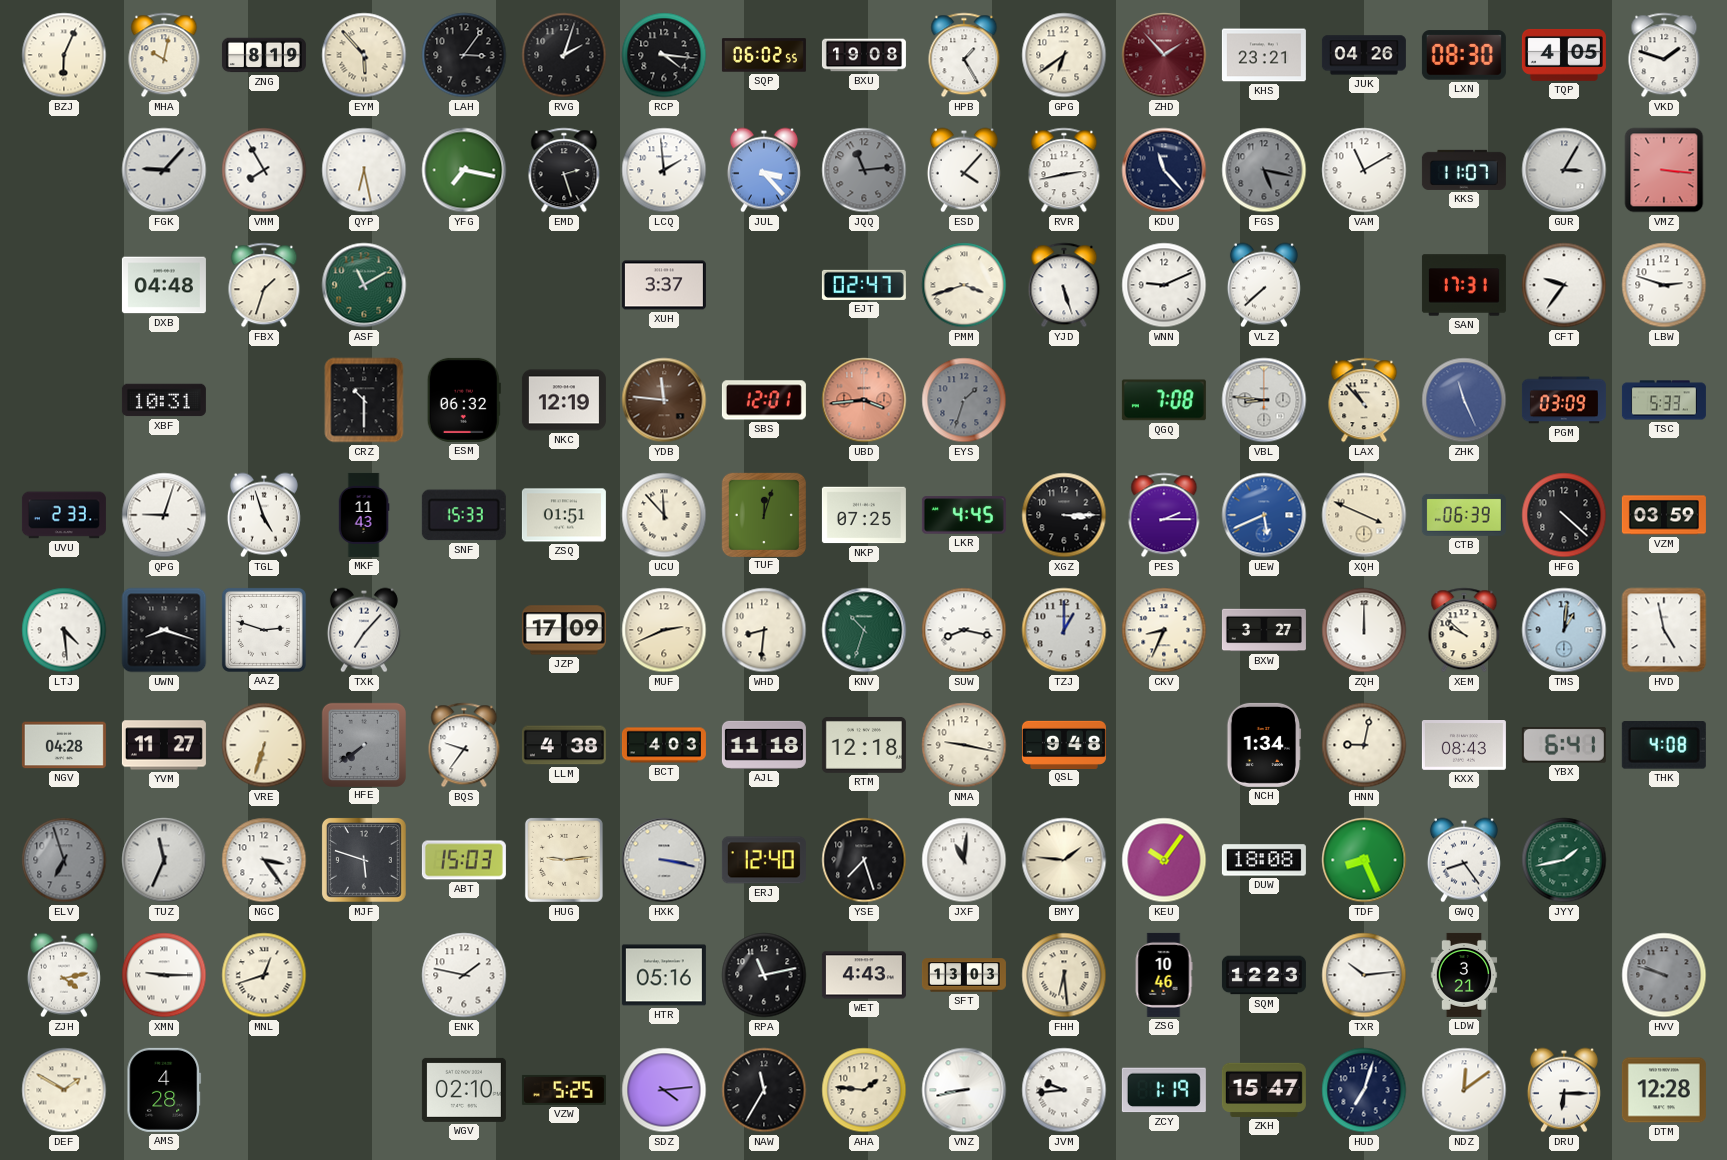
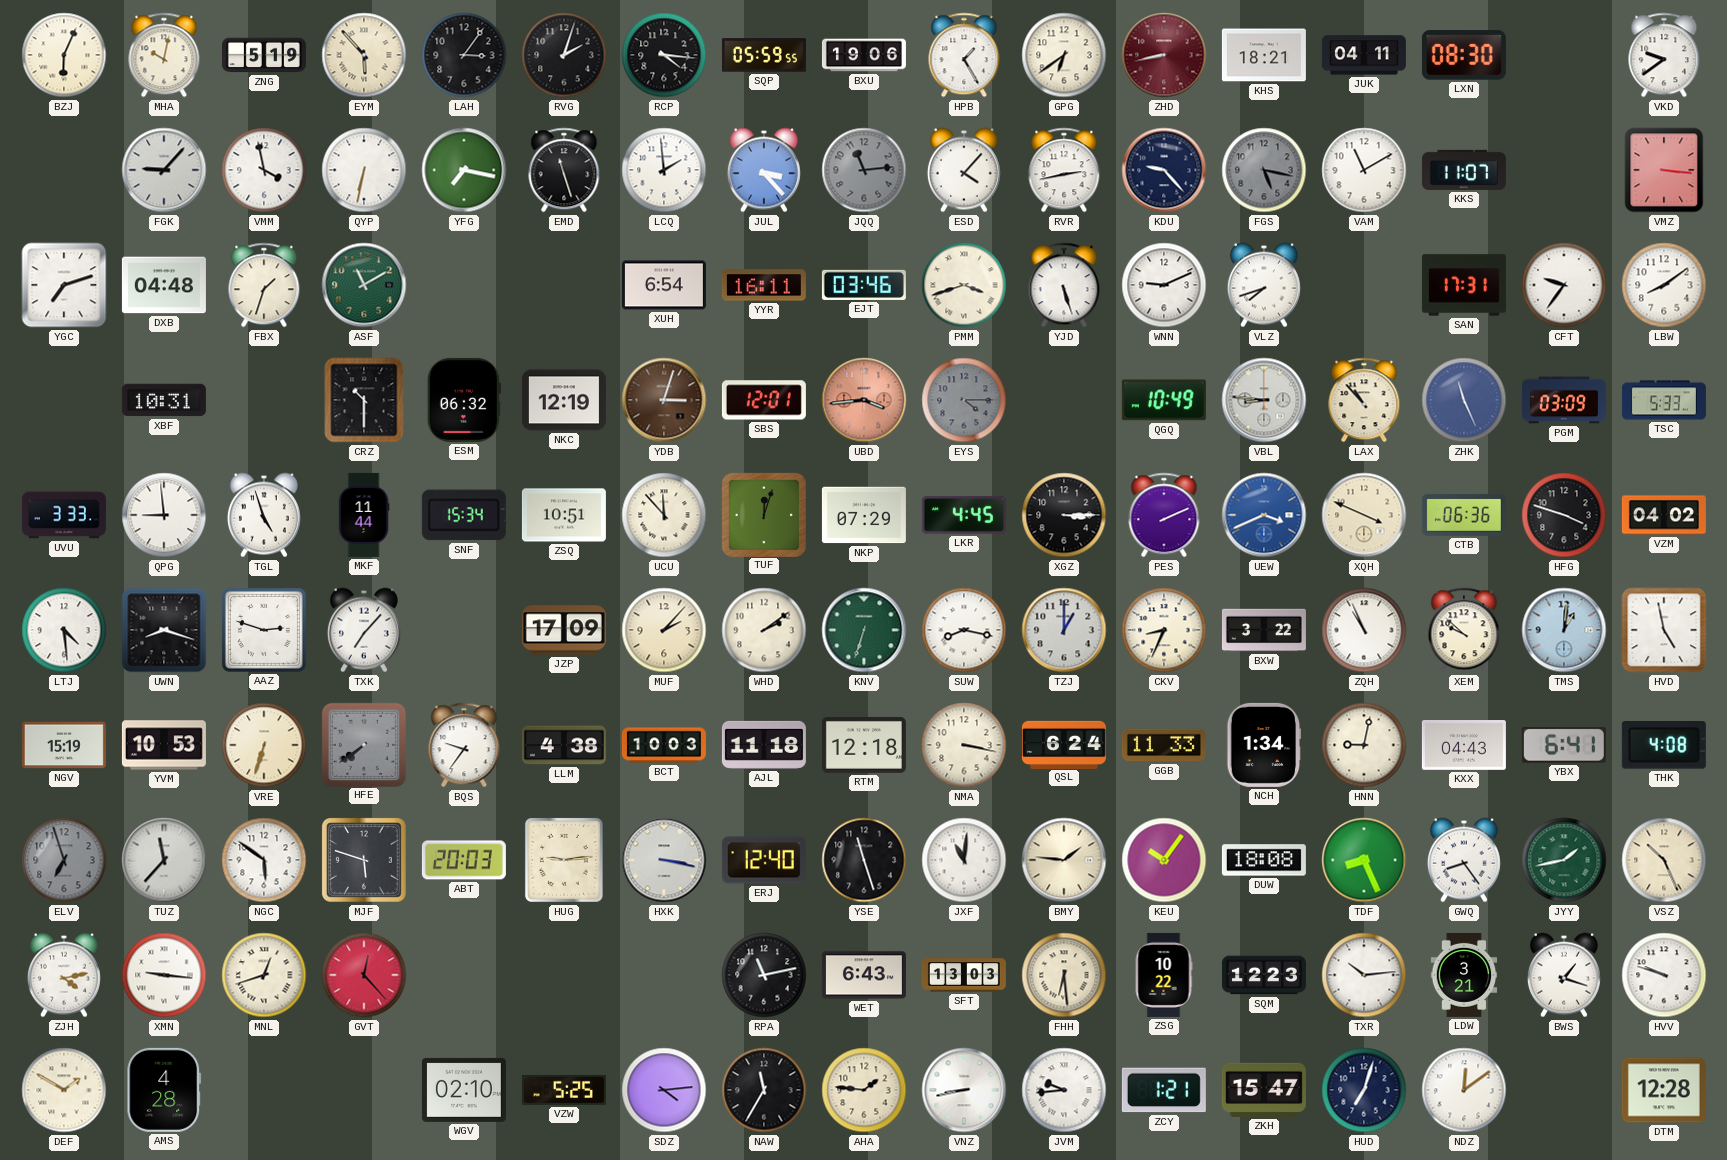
ZNG: 8:19 -> 5:19
SQP: 06:02 -> 05:59
BXU: 19:08 -> 19:06
ZHD: 1:53 -> 8:43
KHS: 23:21 -> 18:21
JUK: 04:26 -> 04:11
TQP: 4:05 -> none
VKD: 1:48 -> 9:39
VMM: 7:55 -> 3:58
QYP: 6:28 -> 6:32
EMD: 2:27 -> 11:27
KDU: 11:23 -> 9:23
GUR: 3:05 -> none
YGC: none -> 7:12
XUH: 3:37 -> 6:54
YYR: none -> 16:11
EJT: 02:47 -> 03:46
VLZ: 7:38 -> 7:42
LBW: 2:48 -> 8:09
YDB: 11:46 -> 3:03
EYS: 1:33 -> 4:15
QGQ: 7:08 -> 10:49
UVU: 2:33 -> 3:33
QPG: 9:03 -> 8:59
MKF: 11:43 -> 11:44
SNF: 15:33 -> 15:34
ZSQ: 01:51 -> 10:51
NKP: 07:25 -> 07:29
PES: 2:15 -> 2:11
UEW: 5:41 -> 3:41
CTB: 06:39 -> 06:36
HFG: 4:22 -> 3:48
VZM: 03:59 -> 04:02
MUF: 2:41 -> 2:07
WHD: 8:31 -> 2:09
KNV: 10:33 -> 6:33
BXW: 3:27 -> 3:22
ZQH: 12:00 -> 10:56
NGV: 04:28 -> 15:19
YVM: 11:27 -> 10:53
BCT: 4:03 -> 10:03
NMA: 9:17 -> 3:17
QSL: 9:48 -> 6:24
GGB: none -> 11:33
KXX: 08:43 -> 04:43
TUZ: 11:34 -> 11:37
NGC: 3:24 -> 5:51
ABT: 15:03 -> 20:03
YSE: 7:27 -> 11:27
VSZ: none -> 10:26
XMN: 9:15 -> 9:16
GVT: none -> 12:23
ENK: 1:47 -> none
HTR: 05:16 -> none
WET: 4:43 -> 6:43
ZSG: 10:46 -> 10:22
BWS: none -> 1:18
HVV dial: grey -> white
ZCY: 1:19 -> 1:21
DRU: 6:15 -> none
